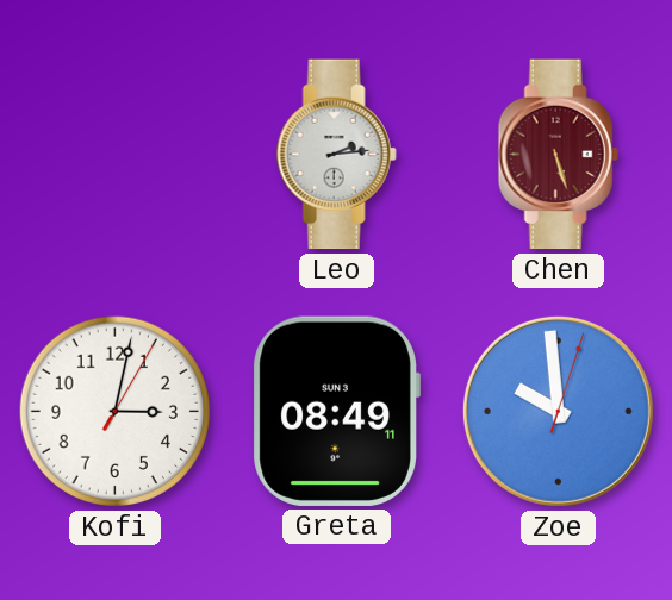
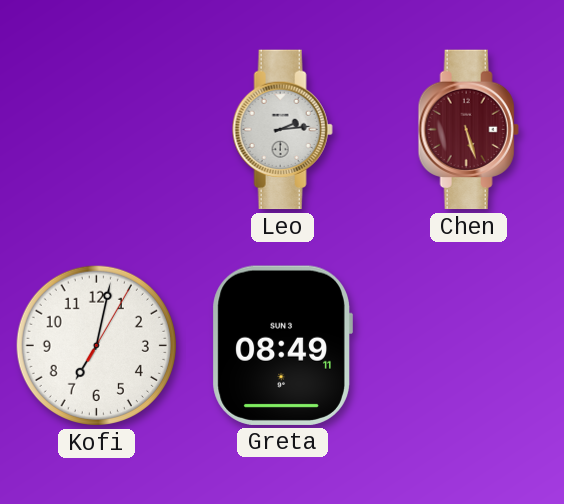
Kofi: 3:02 -> 7:02
Zoe: 9:59 -> none
